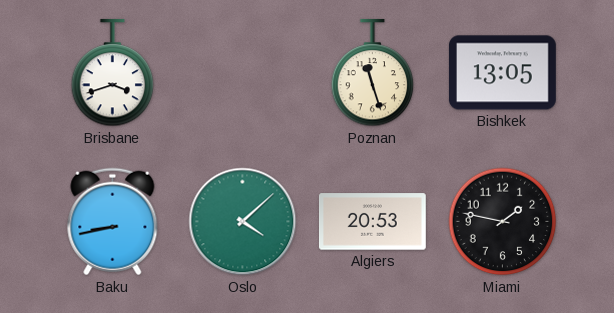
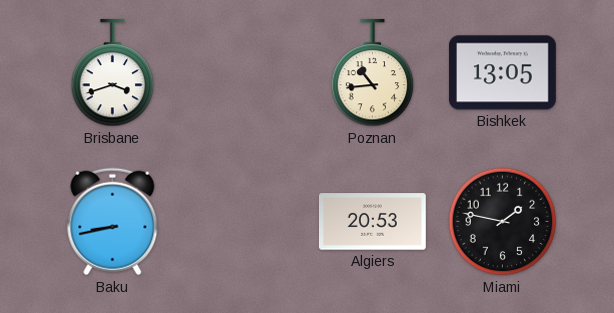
Poznan: 11:27 -> 10:44
Oslo: 4:08 -> none
